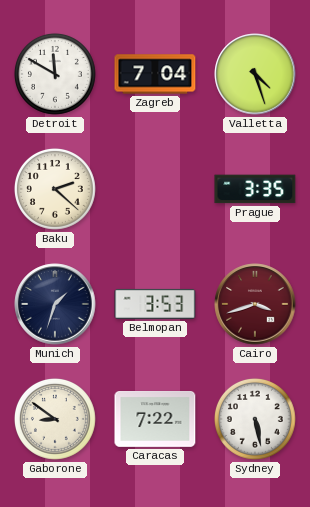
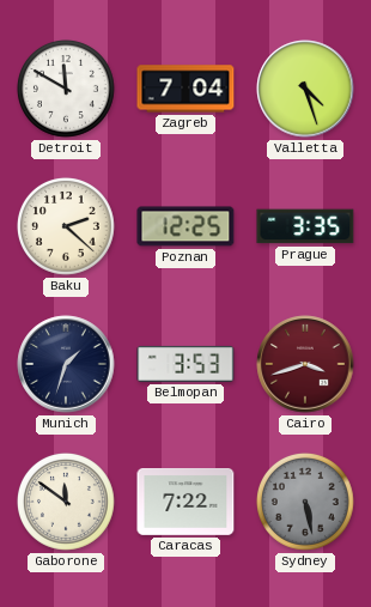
Poznan: none -> 12:25
Gaborone: 8:51 -> 11:51
Sydney dial: white -> grey
